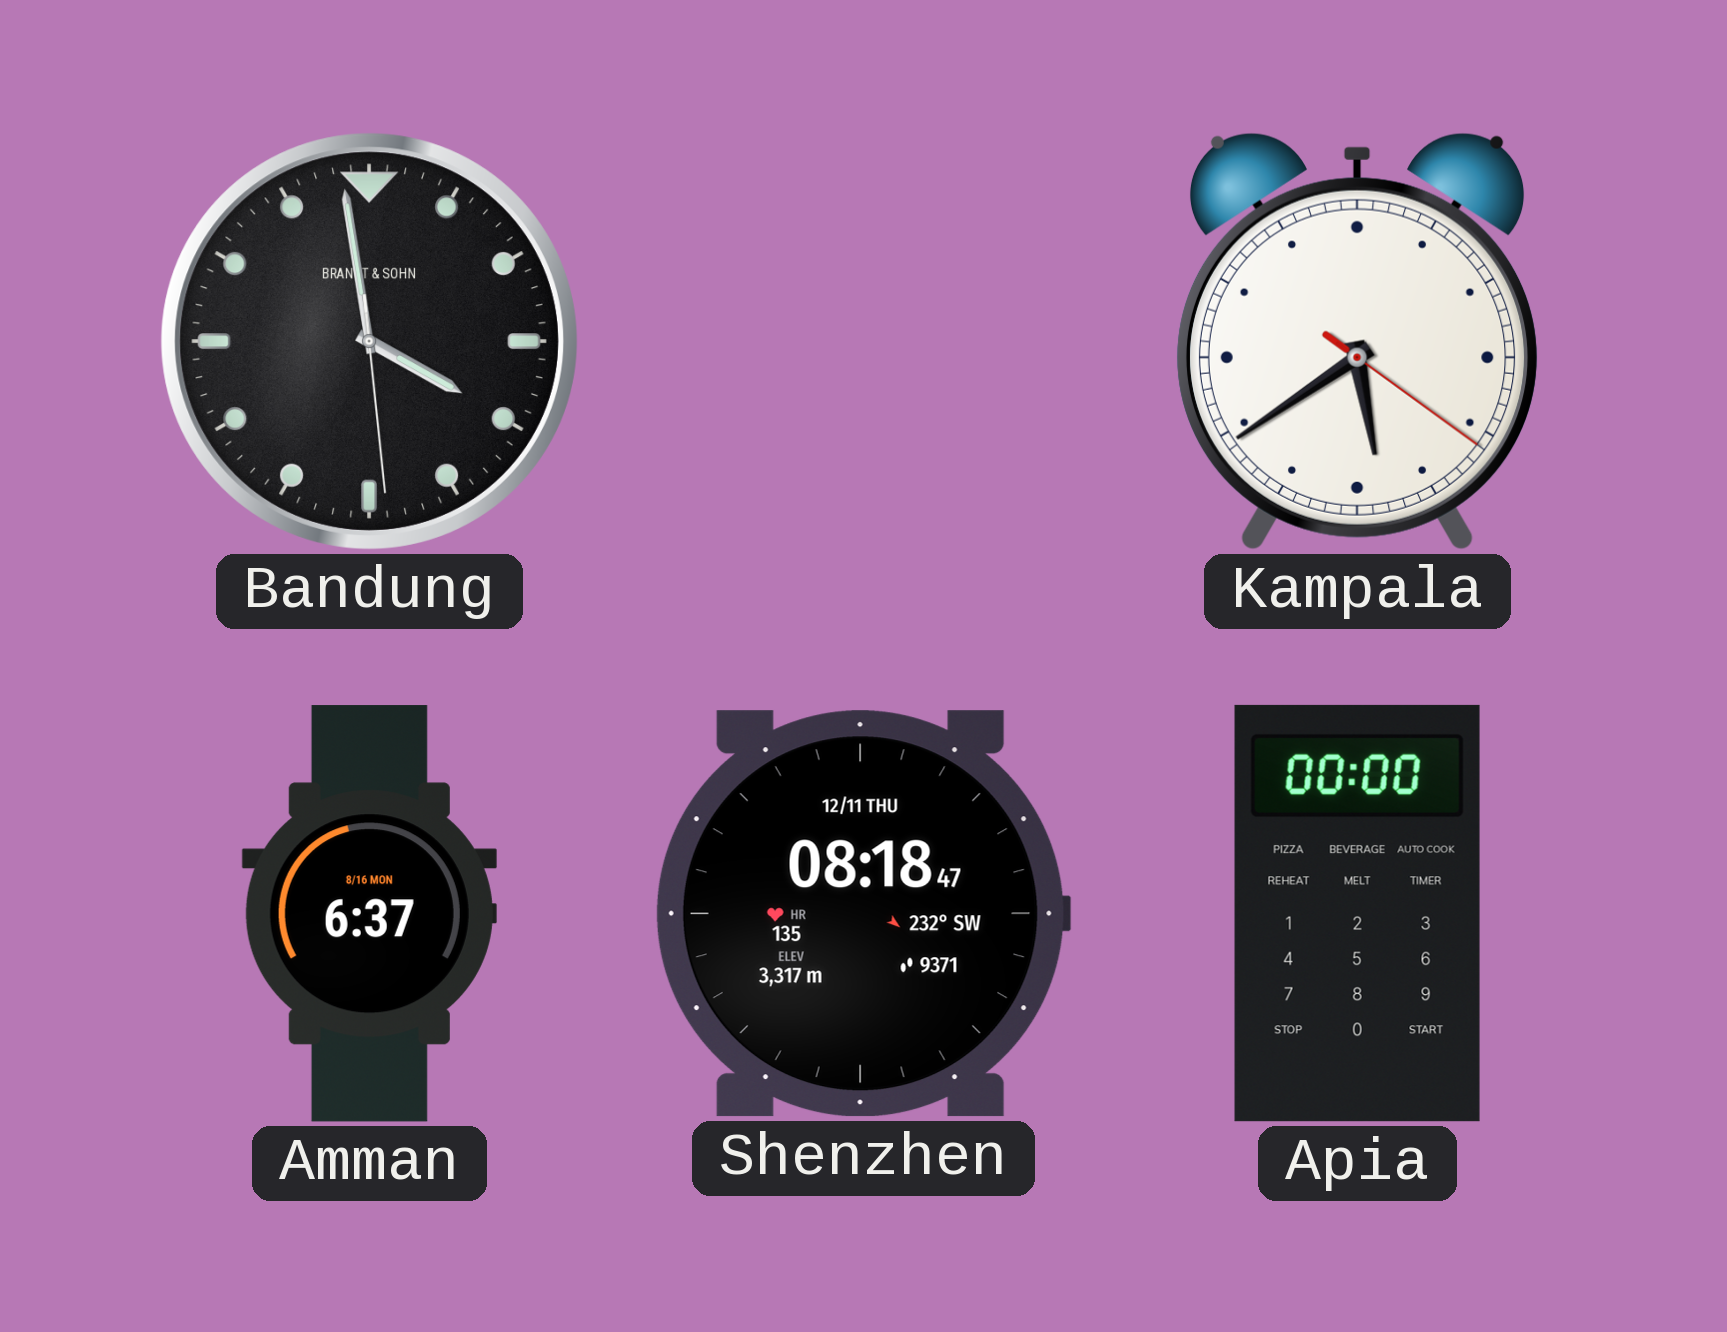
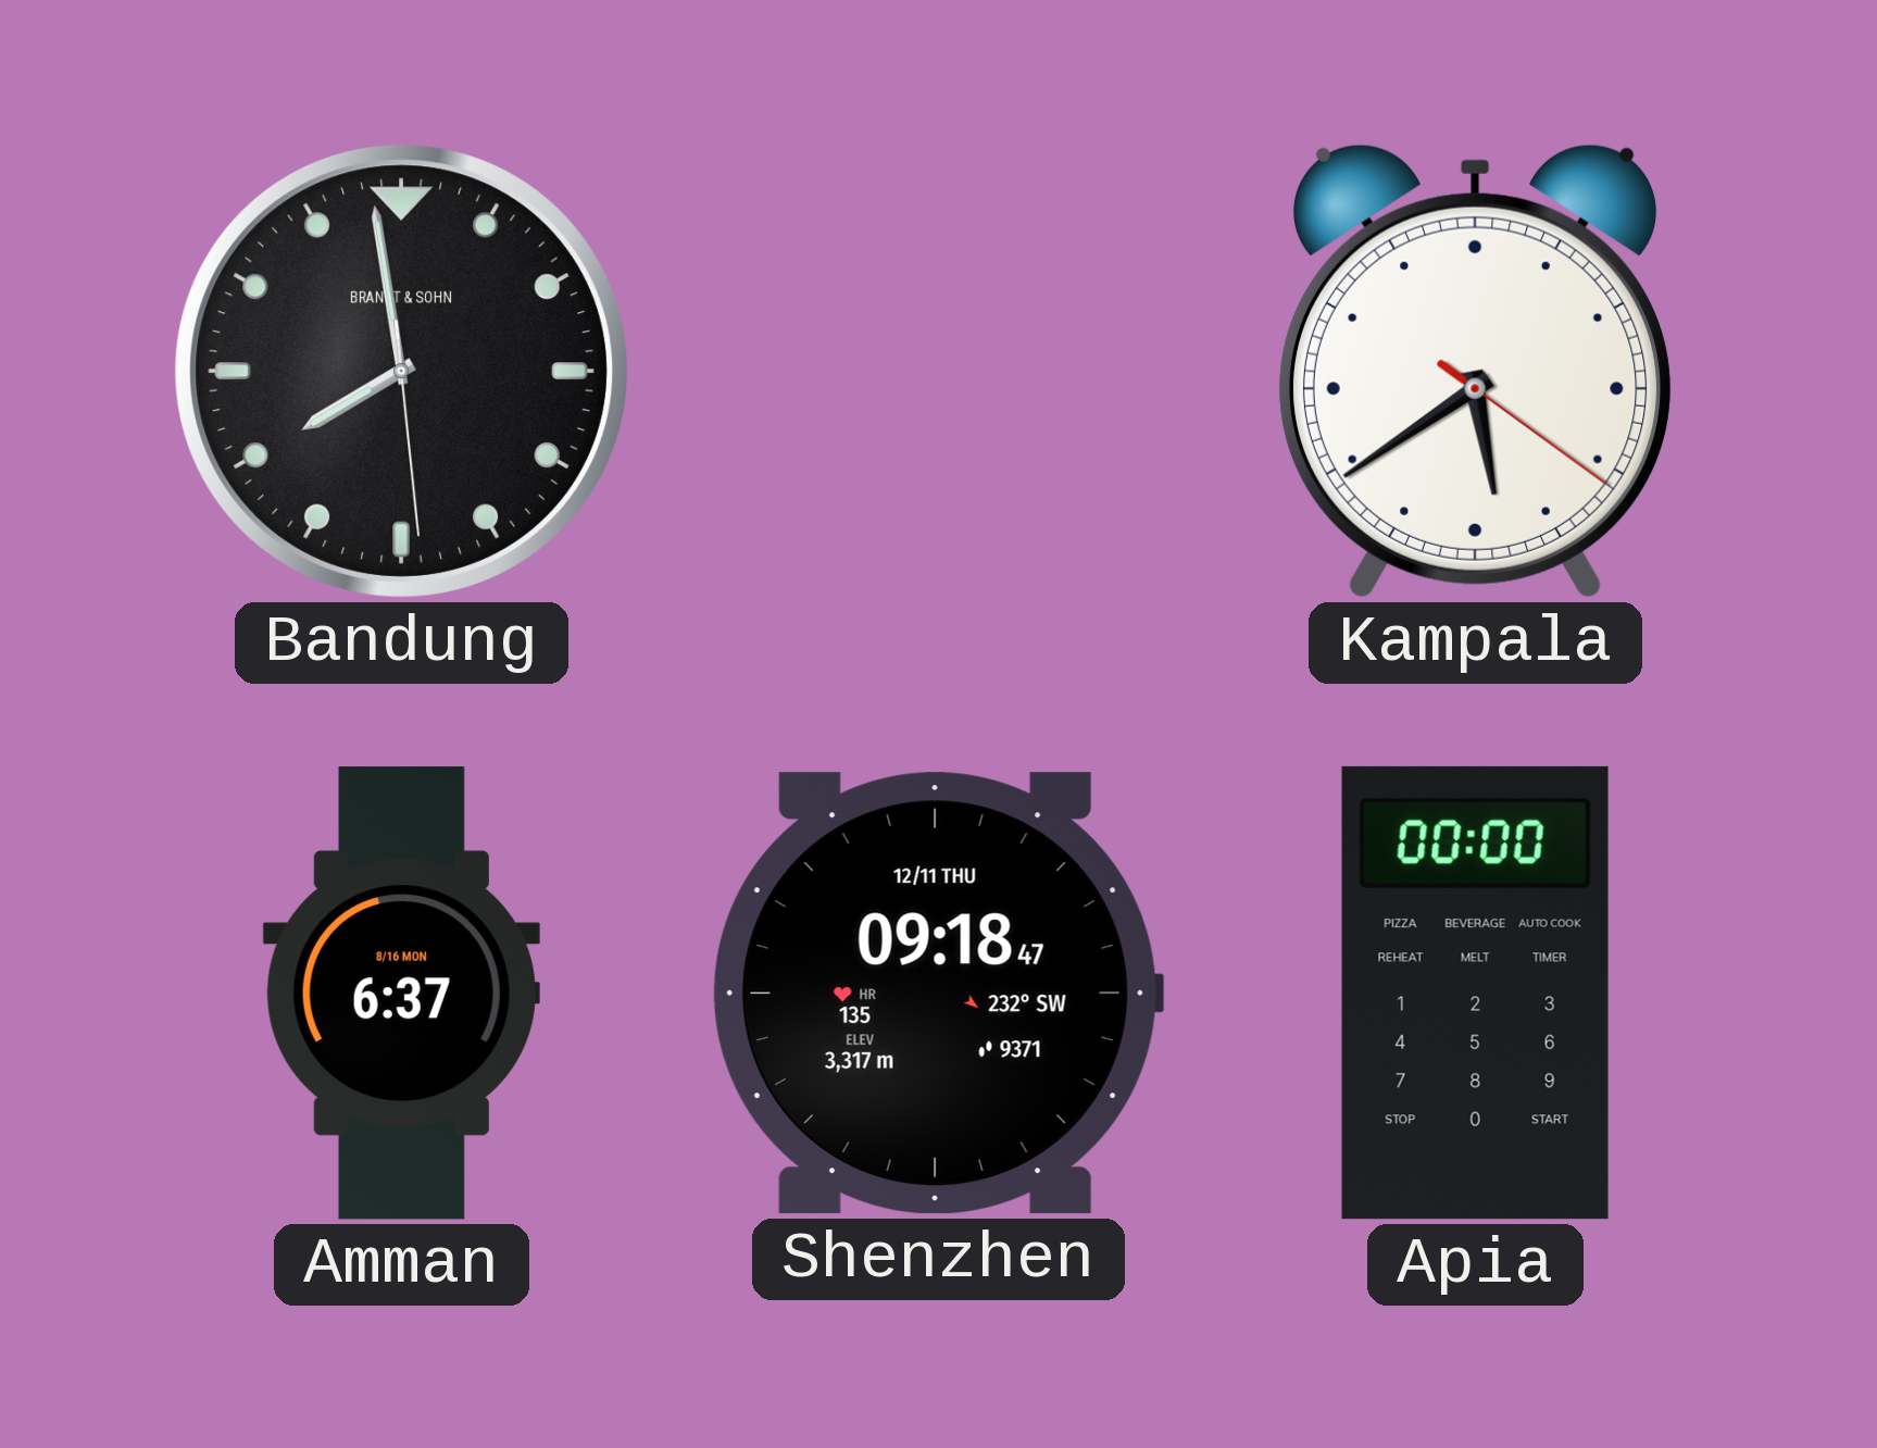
Bandung: 3:58 -> 7:58
Shenzhen: 08:18 -> 09:18
